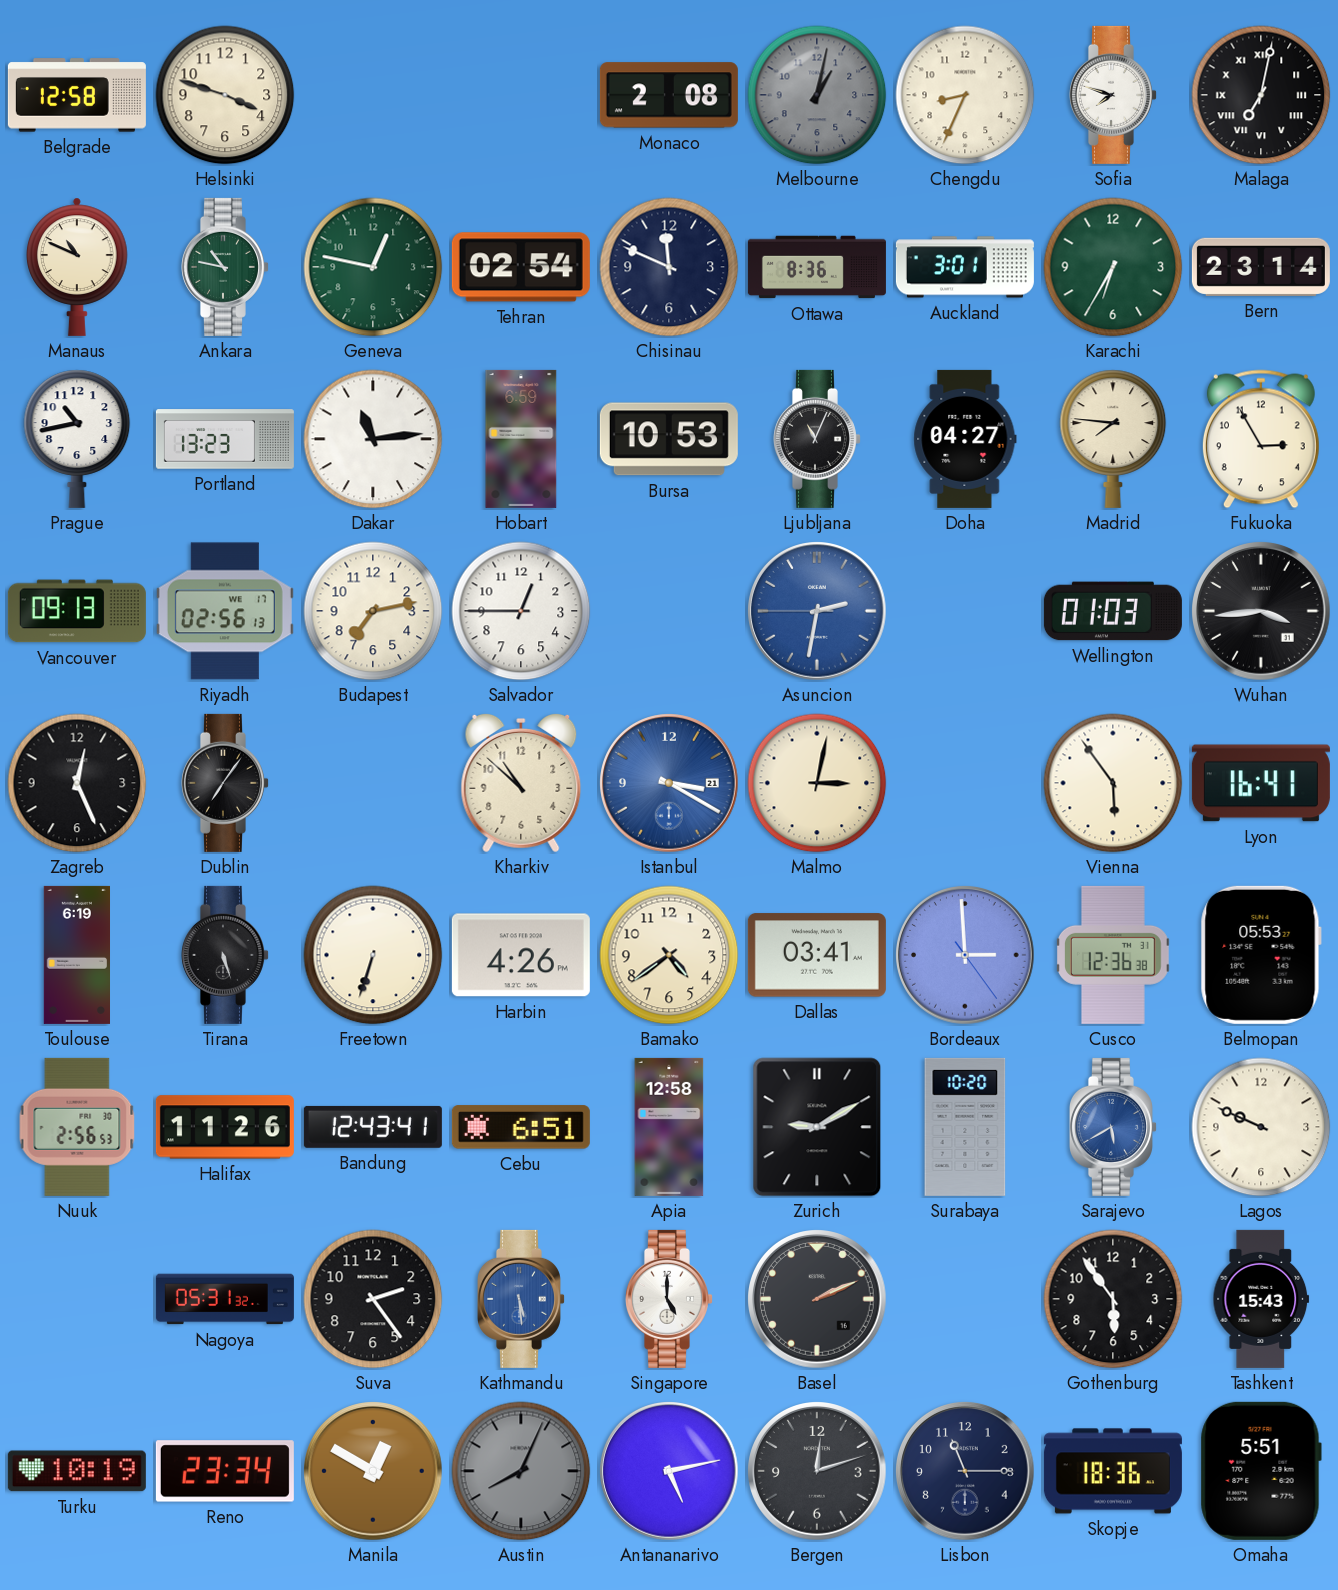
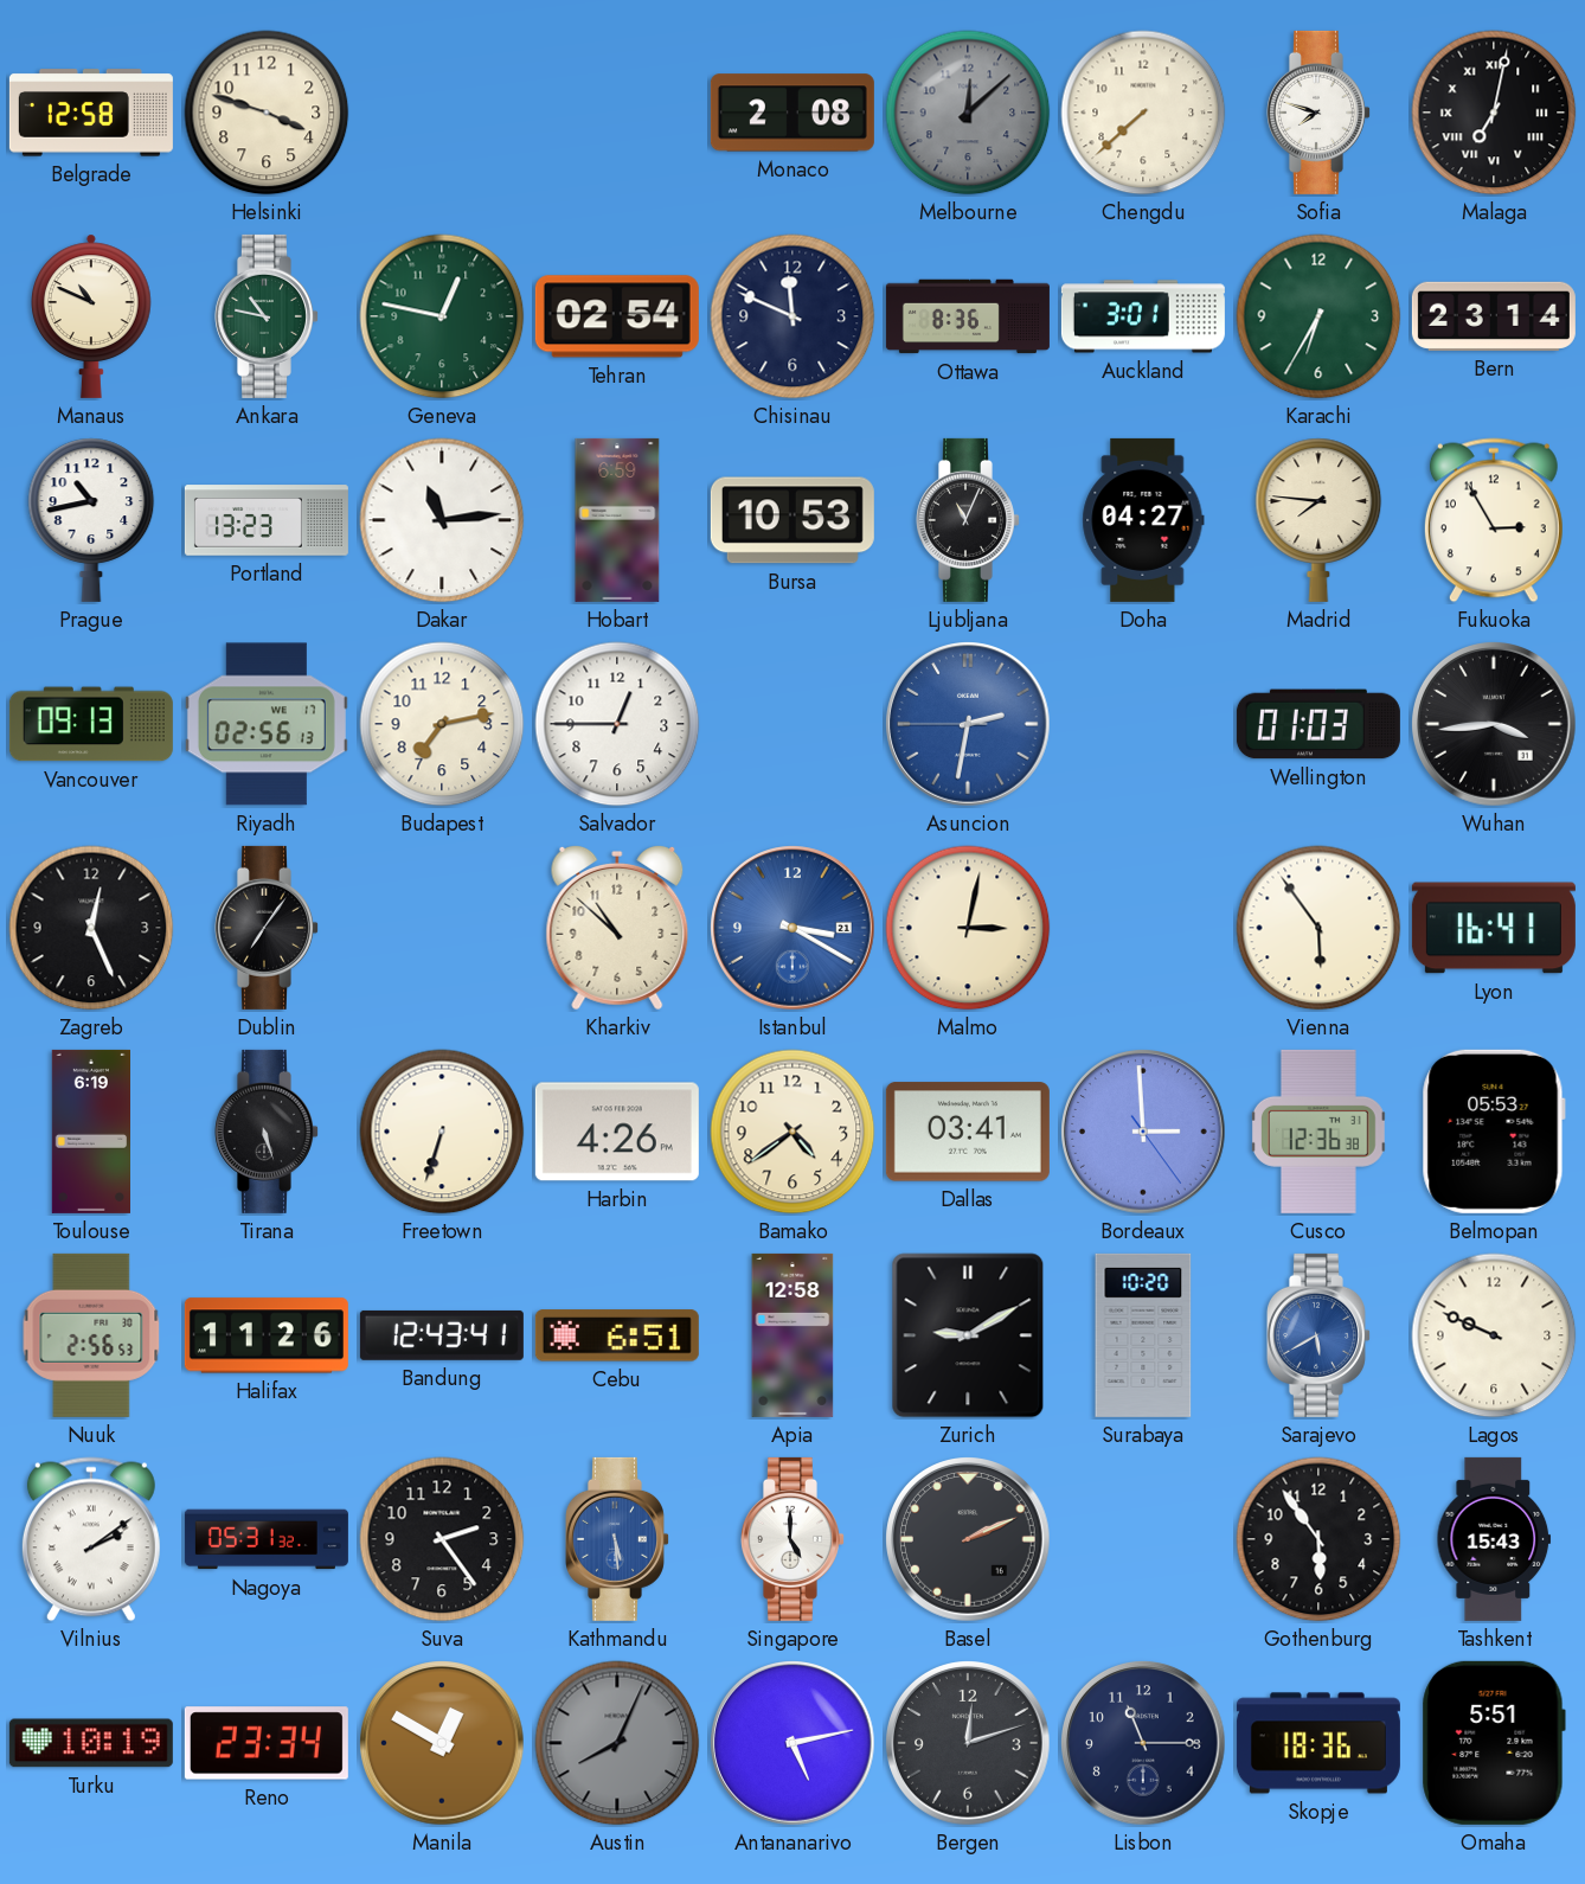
Melbourne: 1:02 -> 12:08
Chengdu: 8:34 -> 7:38
Vilnius: none -> 2:09
